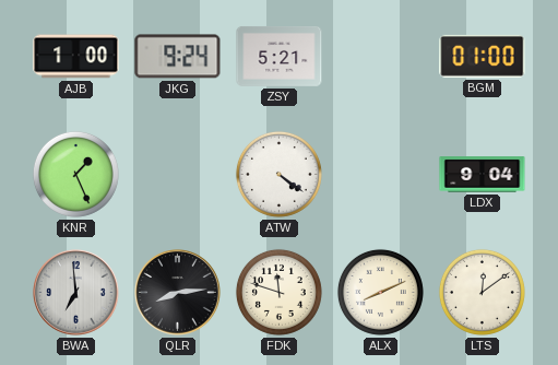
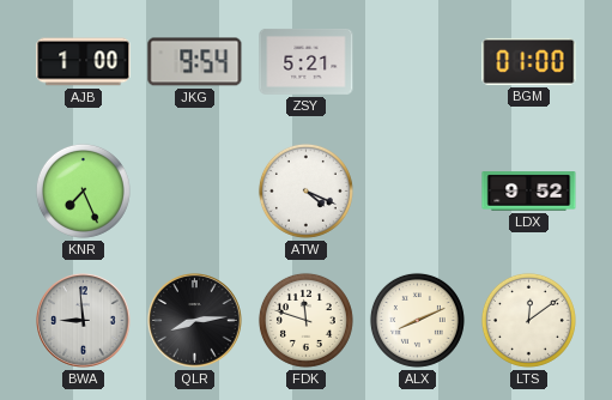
JKG: 9:24 -> 9:54
KNR: 1:26 -> 7:26
ATW: 4:21 -> 4:19
LDX: 9:04 -> 9:52
BWA: 6:59 -> 8:59
